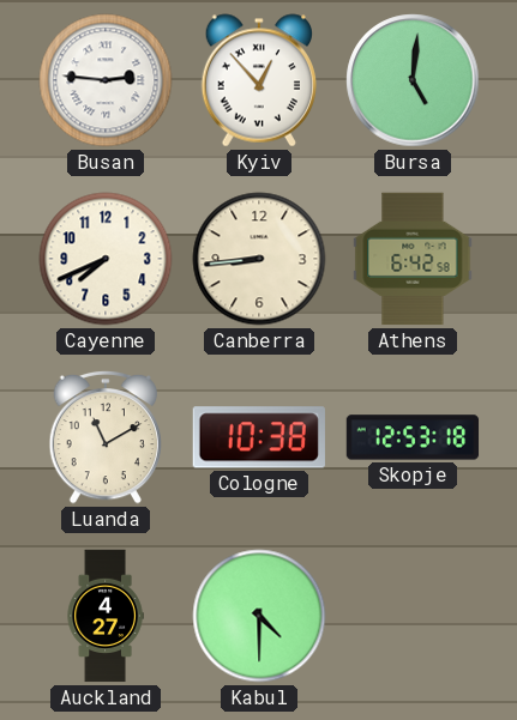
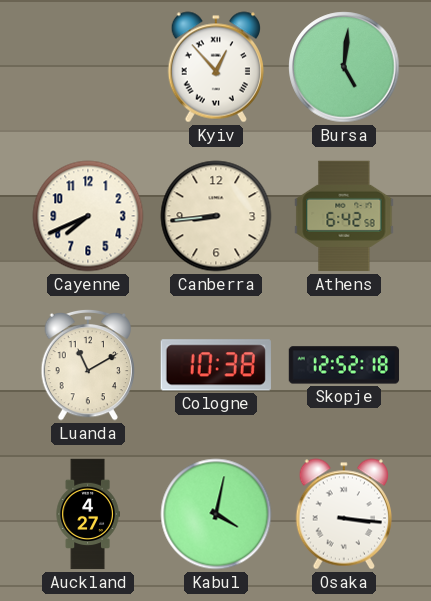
Busan: 2:46 -> none
Skopje: 12:53 -> 12:52
Kabul: 4:30 -> 4:02
Osaka: none -> 3:16
